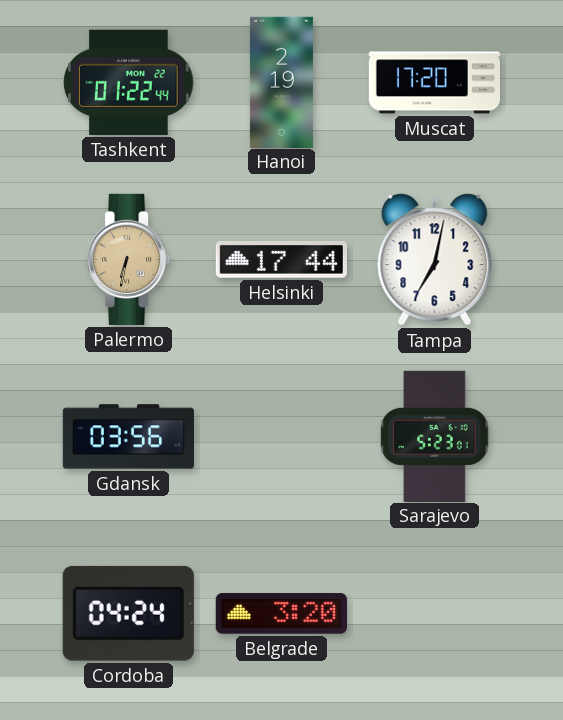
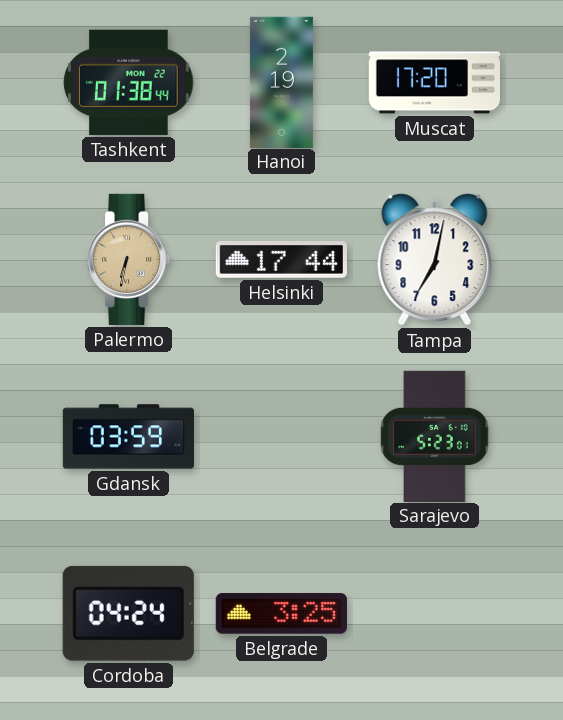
Tashkent: 01:22 -> 01:38
Gdansk: 03:56 -> 03:59
Belgrade: 3:20 -> 3:25
